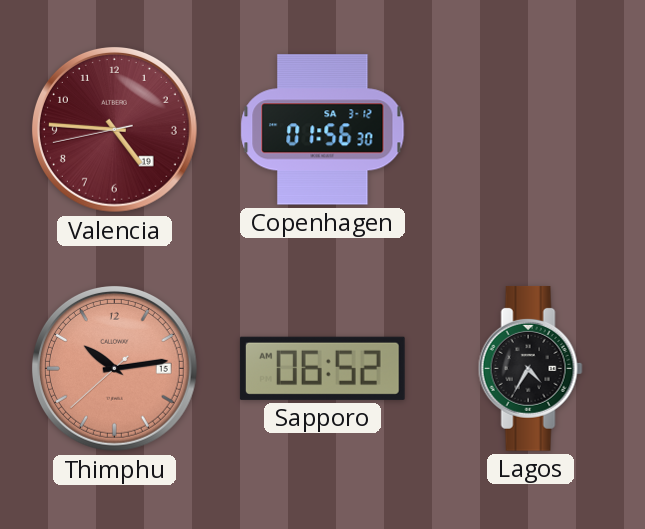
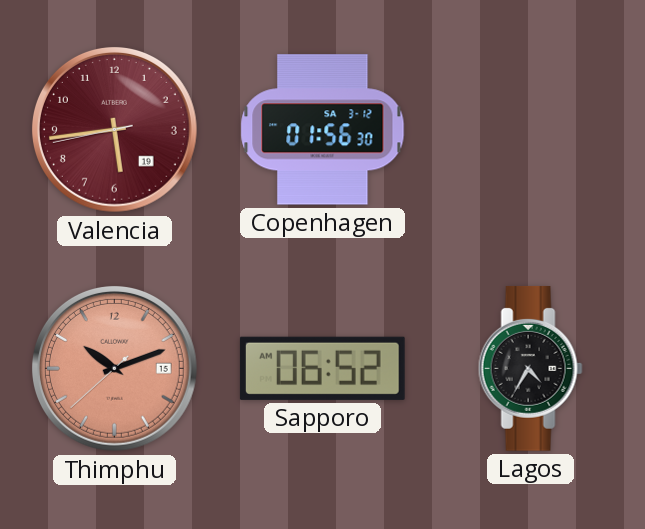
Valencia: 4:45 -> 5:43
Thimphu: 10:13 -> 10:11
